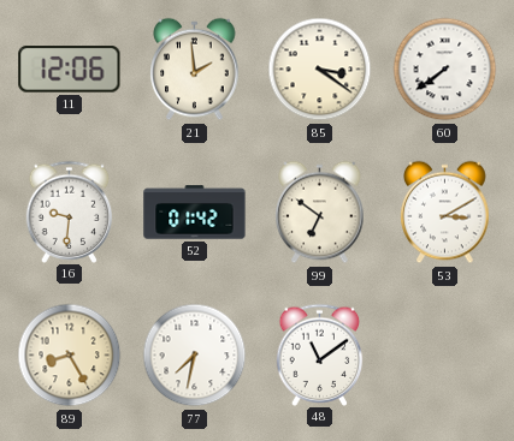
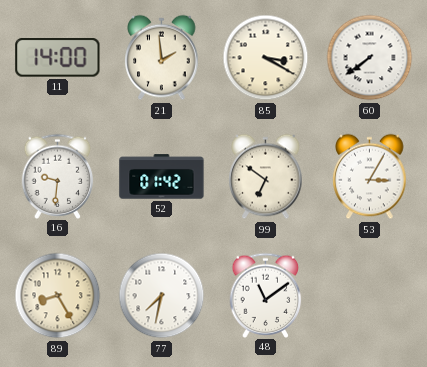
11: 12:06 -> 14:00
85: 3:21 -> 3:20
53: 3:10 -> 3:05
